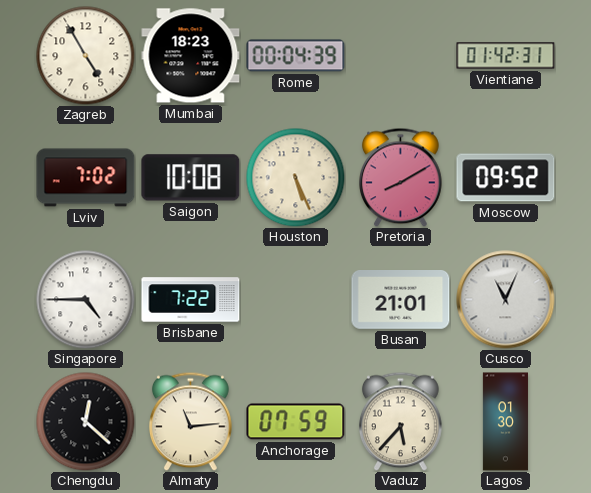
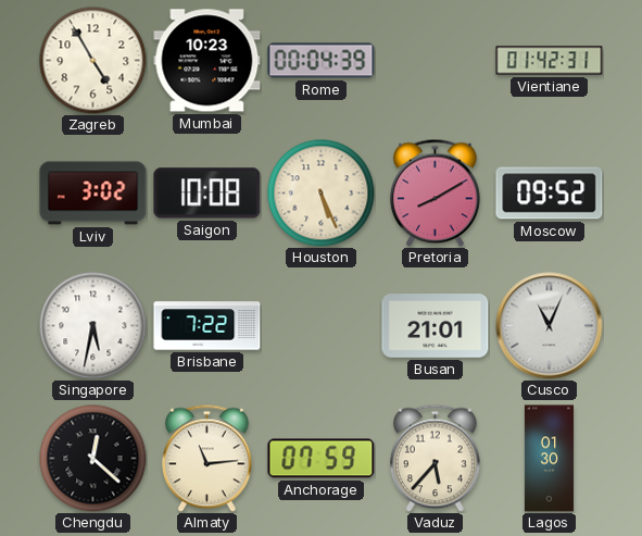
Mumbai: 18:23 -> 10:23
Lviv: 7:02 -> 3:02
Singapore: 4:45 -> 5:32
